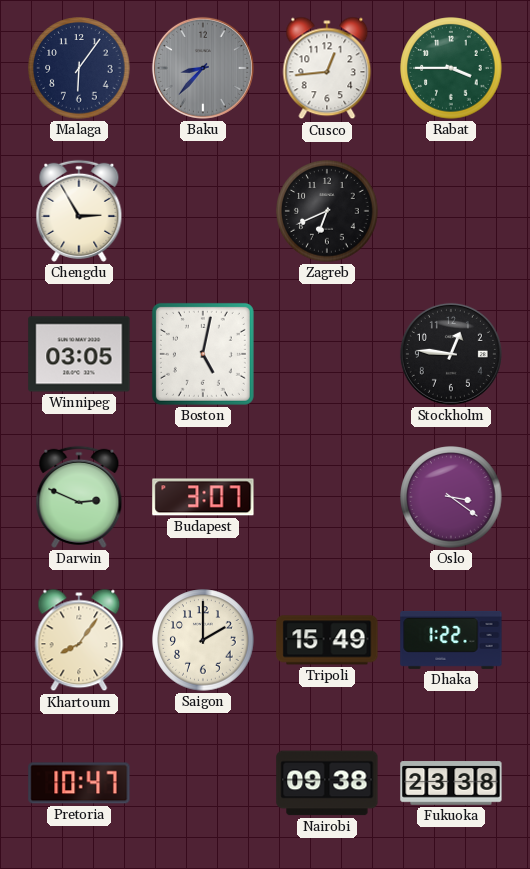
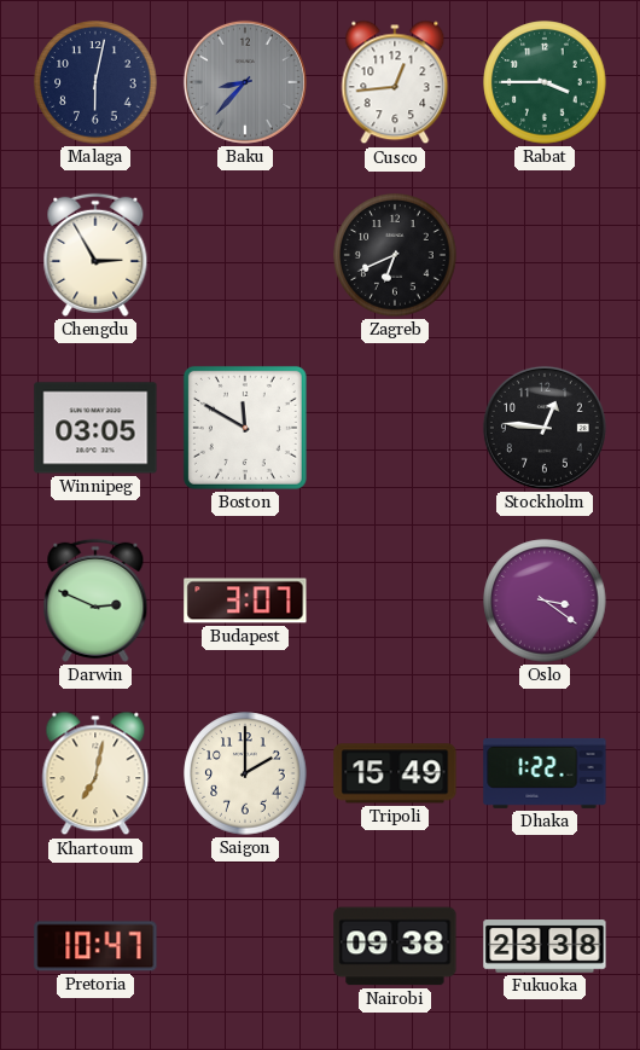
Malaga: 6:06 -> 6:02
Boston: 5:02 -> 11:50
Khartoum: 8:06 -> 7:02
